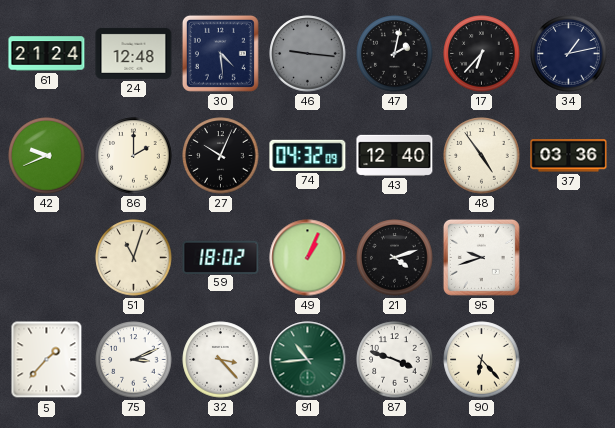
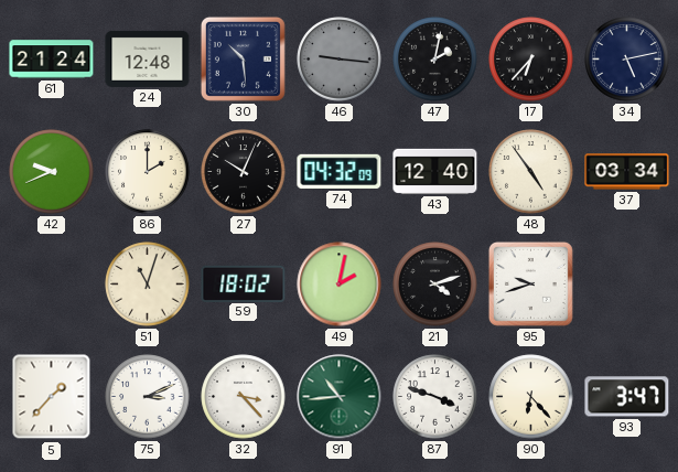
30: 4:29 -> 10:29
34: 1:13 -> 5:13
37: 03:36 -> 03:34
49: 1:04 -> 2:02
93: none -> 3:47
